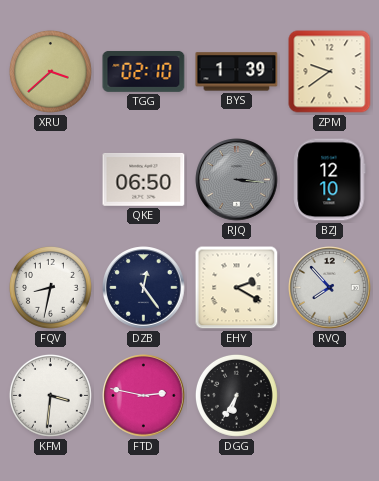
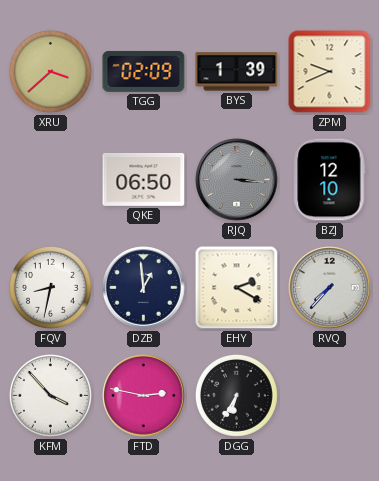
TGG: 02:10 -> 02:09
ZPM: 9:39 -> 9:41
DZB: 12:24 -> 12:59
RVQ: 7:53 -> 7:37
KFM: 3:31 -> 3:53
